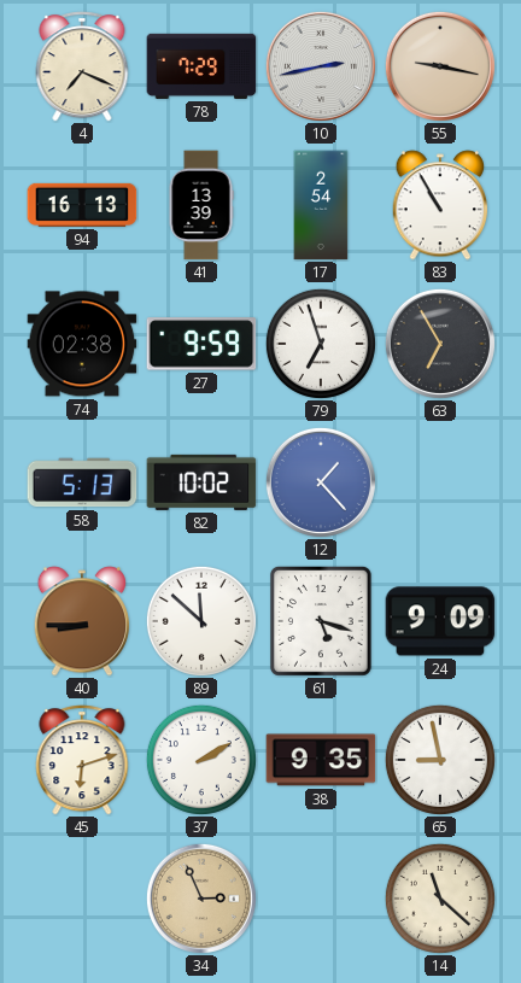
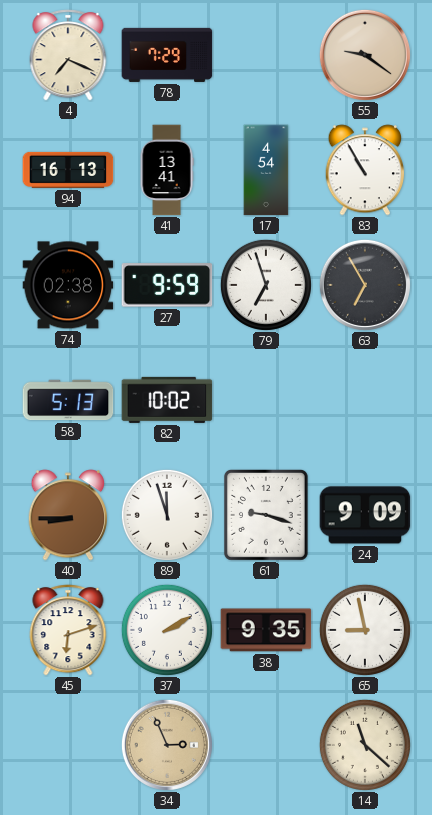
10: 2:43 -> none
55: 9:17 -> 9:21
41: 13:39 -> 13:41
17: 2:54 -> 4:54
12: 1:23 -> none
89: 11:52 -> 11:57
61: 5:18 -> 9:18
